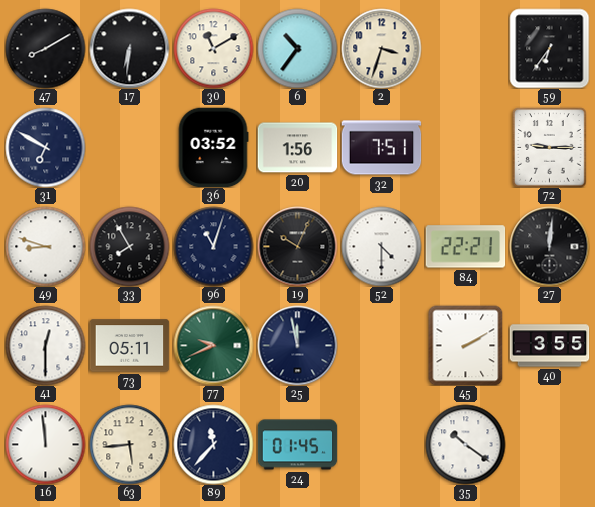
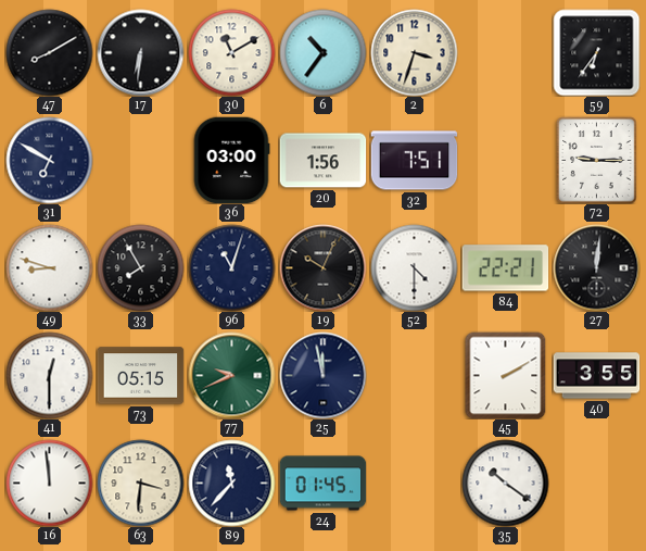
36: 03:52 -> 03:00
73: 05:11 -> 05:15
63: 5:44 -> 3:31
